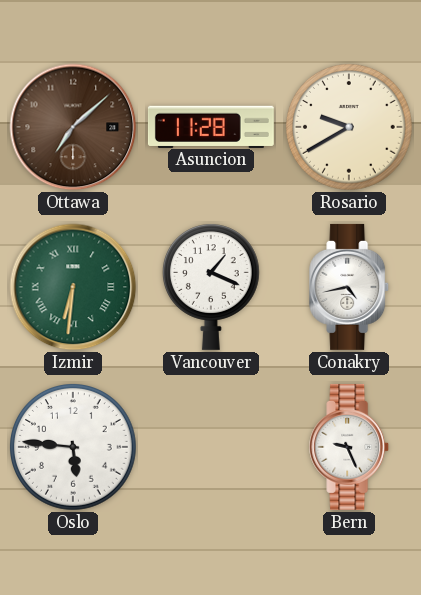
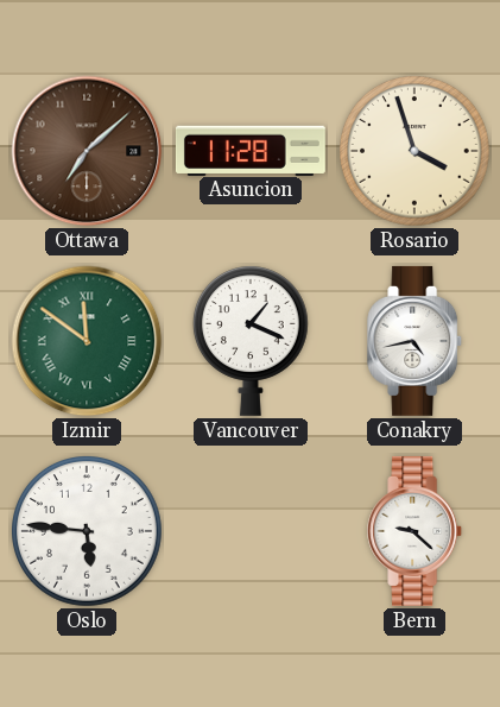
Rosario: 9:40 -> 3:57
Izmir: 6:31 -> 11:51
Bern: 9:26 -> 9:22
